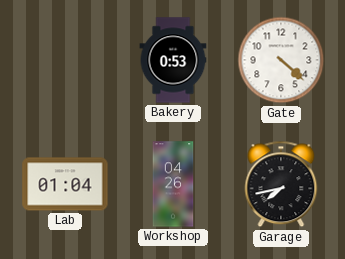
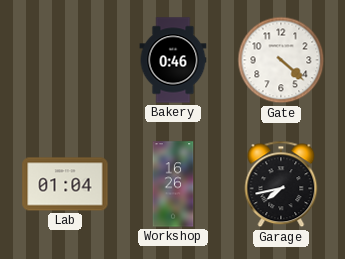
Bakery: 0:53 -> 0:46
Workshop: 04:26 -> 16:26
